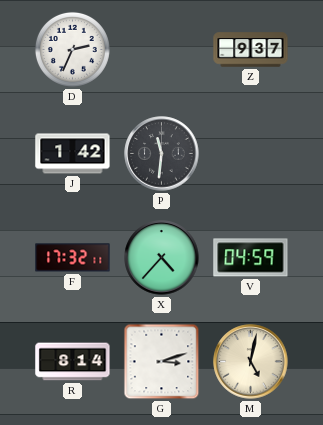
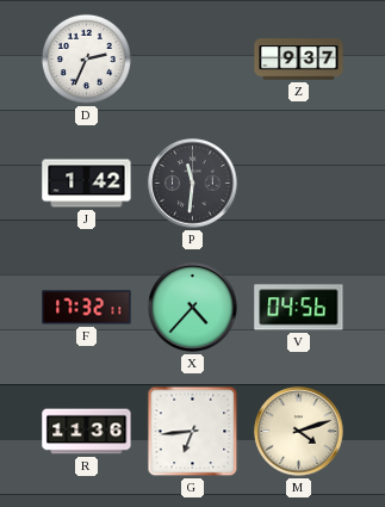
V: 04:59 -> 04:56
R: 8:14 -> 11:36
G: 3:12 -> 6:44
M: 5:02 -> 4:12
